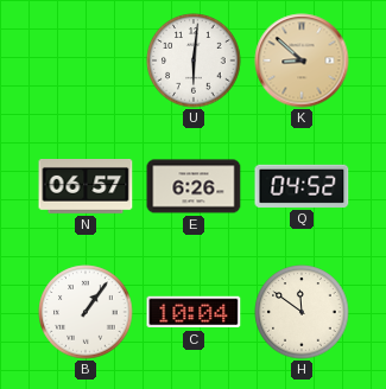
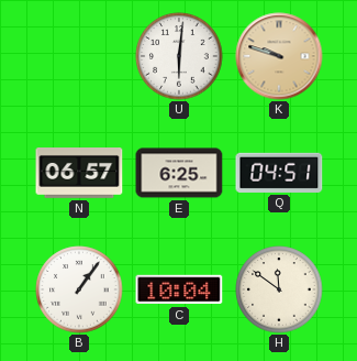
K: 8:52 -> 9:48
E: 6:26 -> 6:25
Q: 04:52 -> 04:51
